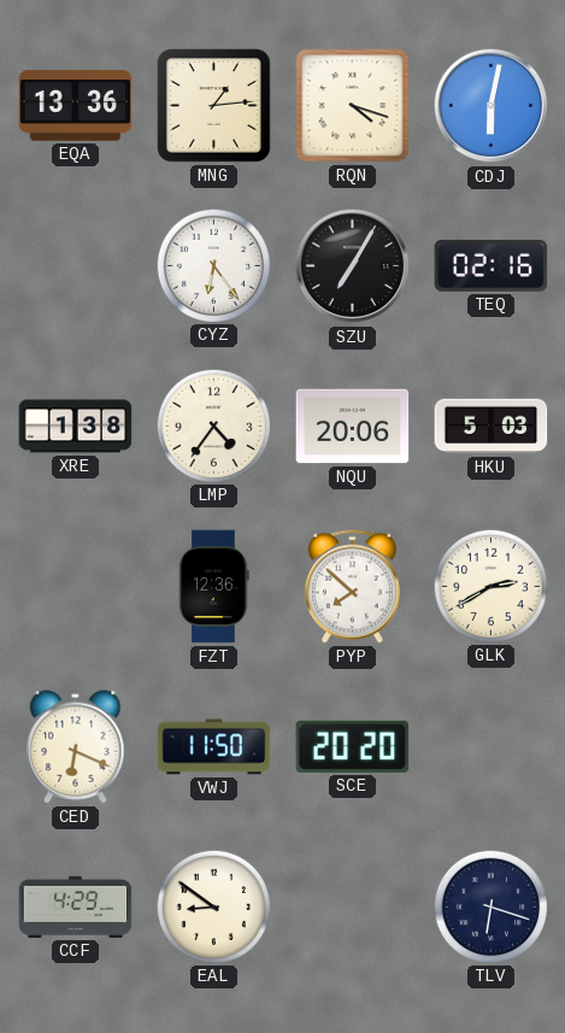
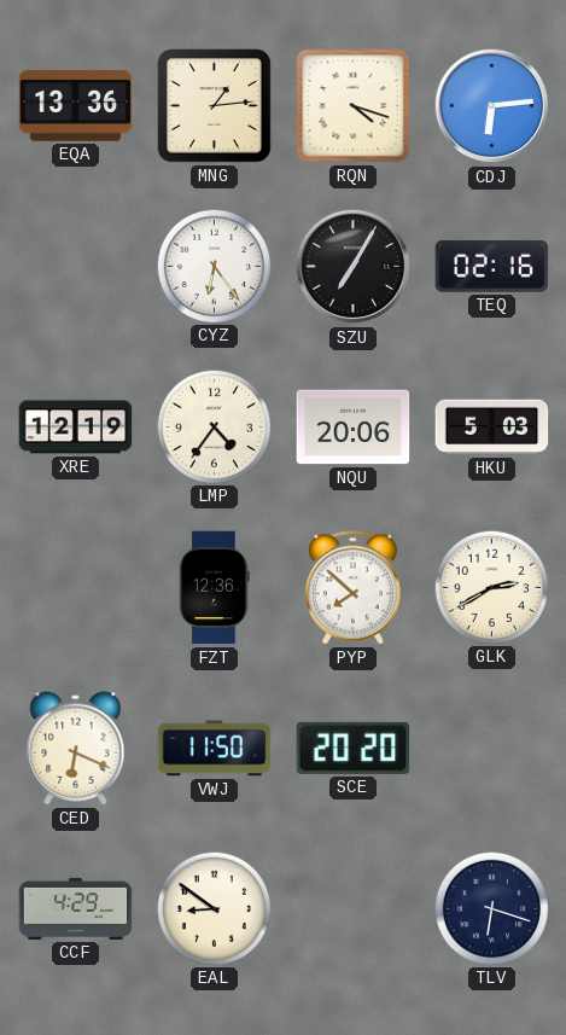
CDJ: 6:02 -> 6:14
XRE: 1:38 -> 12:19
